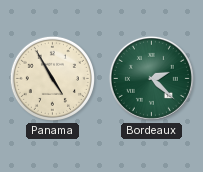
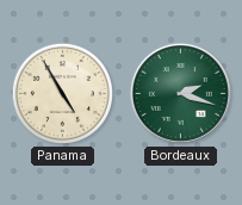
Bordeaux: 2:22 -> 2:18
